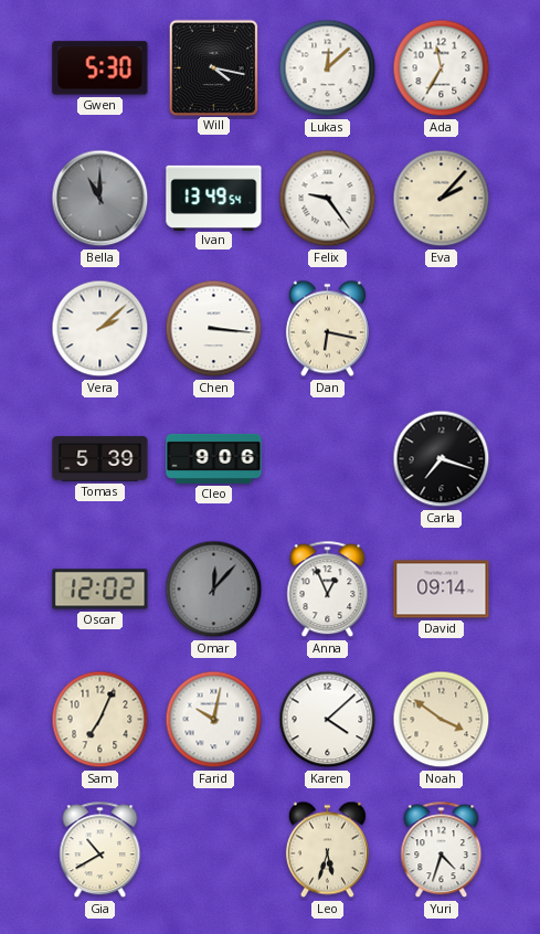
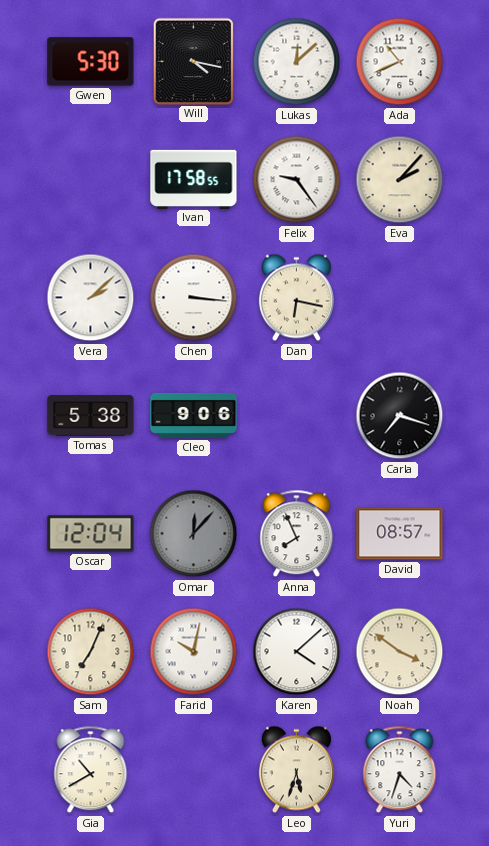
Ada: 11:35 -> 10:41
Bella: 11:00 -> none
Ivan: 13:49 -> 17:58
Tomas: 5:39 -> 5:38
Oscar: 12:02 -> 12:04
Anna: 12:56 -> 7:56
David: 09:14 -> 08:57
